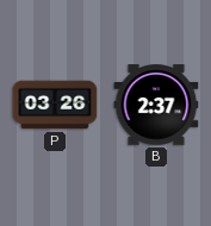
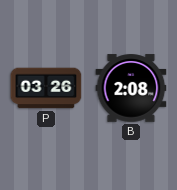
B: 2:37 -> 2:08
